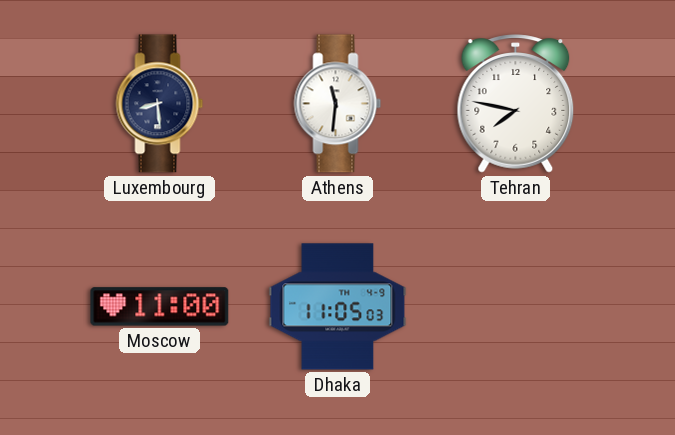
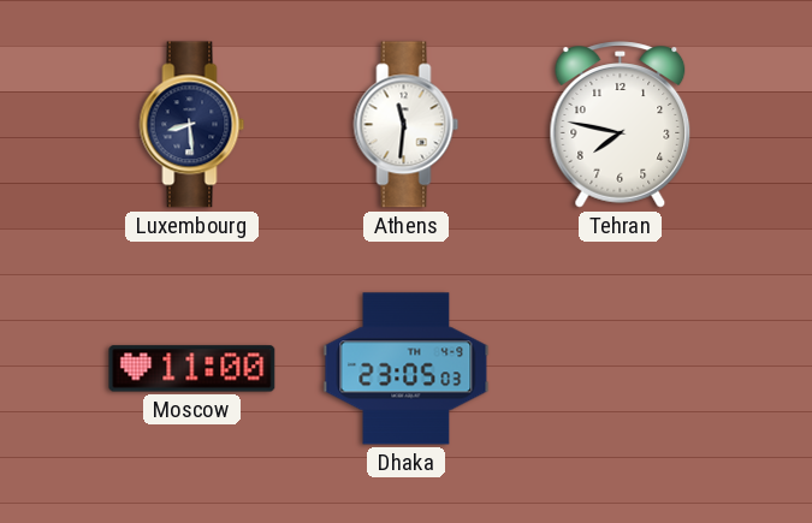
Dhaka: 11:05 -> 23:05
